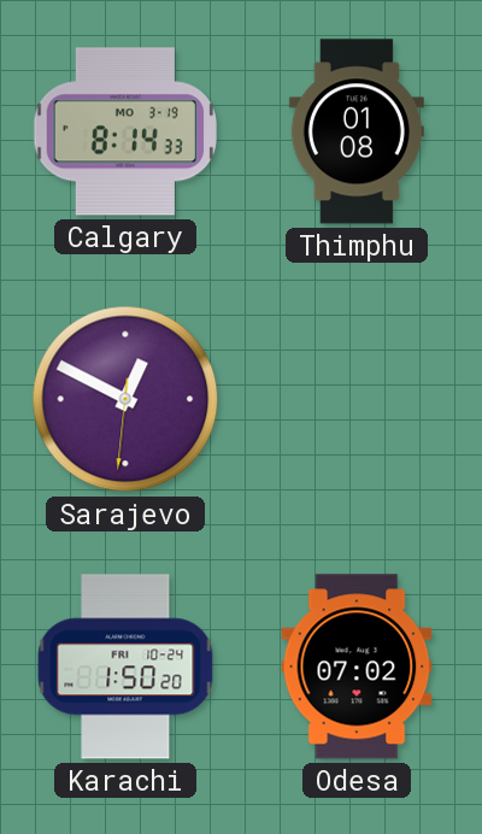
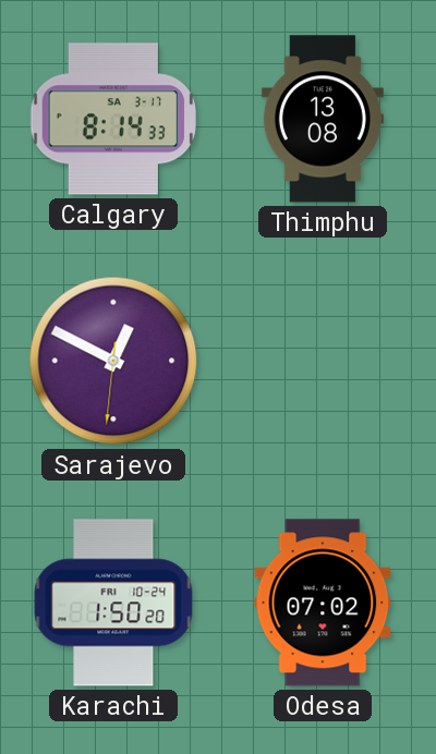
Calgary date: MO 3-19 -> SA 3-17
Thimphu: 01:08 -> 13:08
